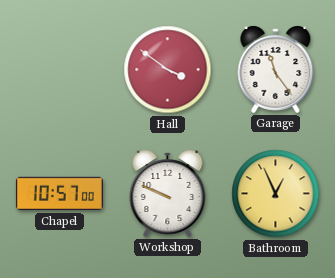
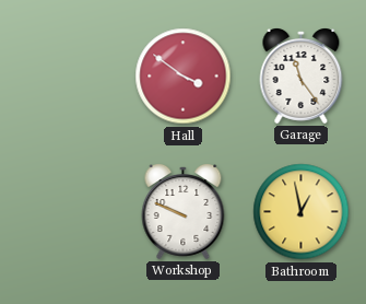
Chapel: 10:57 -> none
Bathroom: 12:56 -> 12:58
